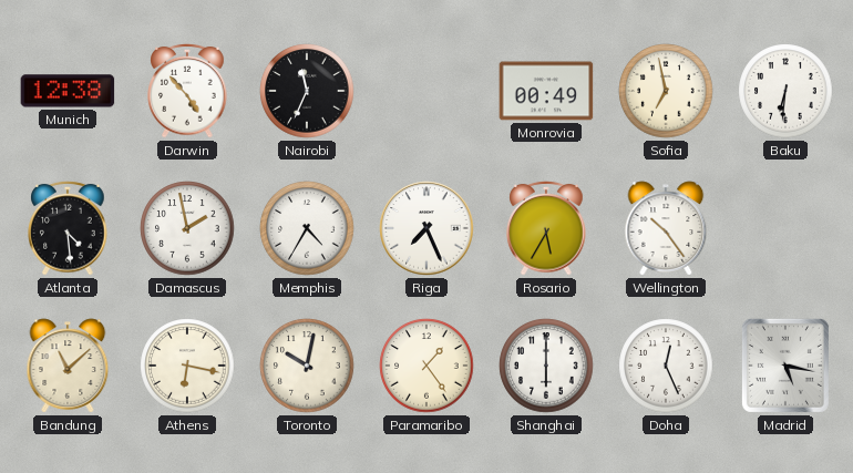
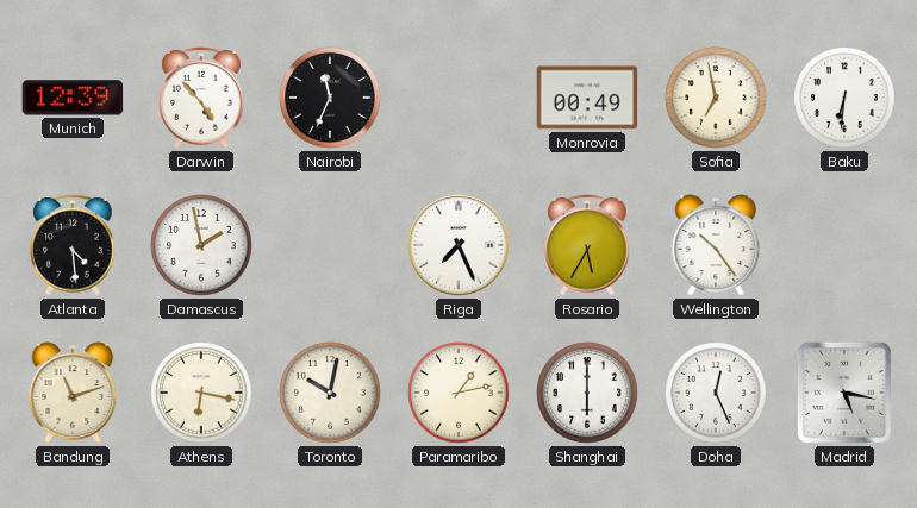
Munich: 12:38 -> 12:39
Memphis: 4:35 -> none
Bandung: 11:08 -> 11:12
Paramaribo: 1:24 -> 1:13
